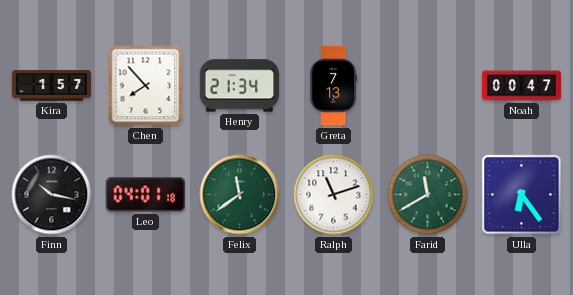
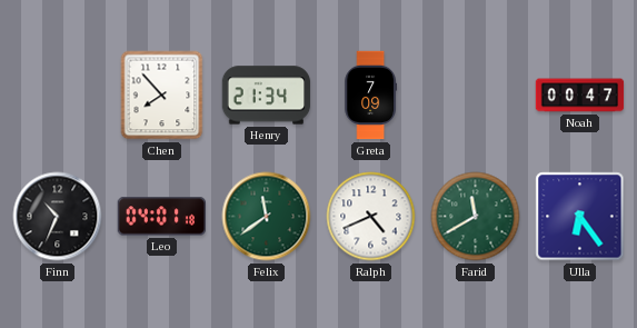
Kira: 1:57 -> none
Greta: 7:13 -> 7:09
Finn: 10:17 -> 10:34
Ralph: 11:12 -> 4:41
